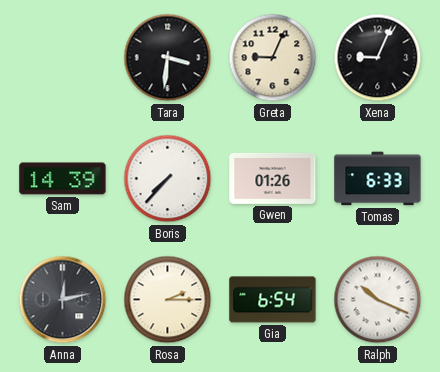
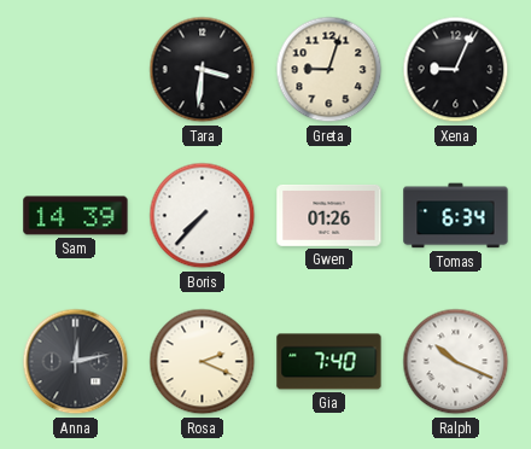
Greta: 9:04 -> 9:03
Tomas: 6:33 -> 6:34
Rosa: 2:15 -> 2:19
Gia: 6:54 -> 7:40
